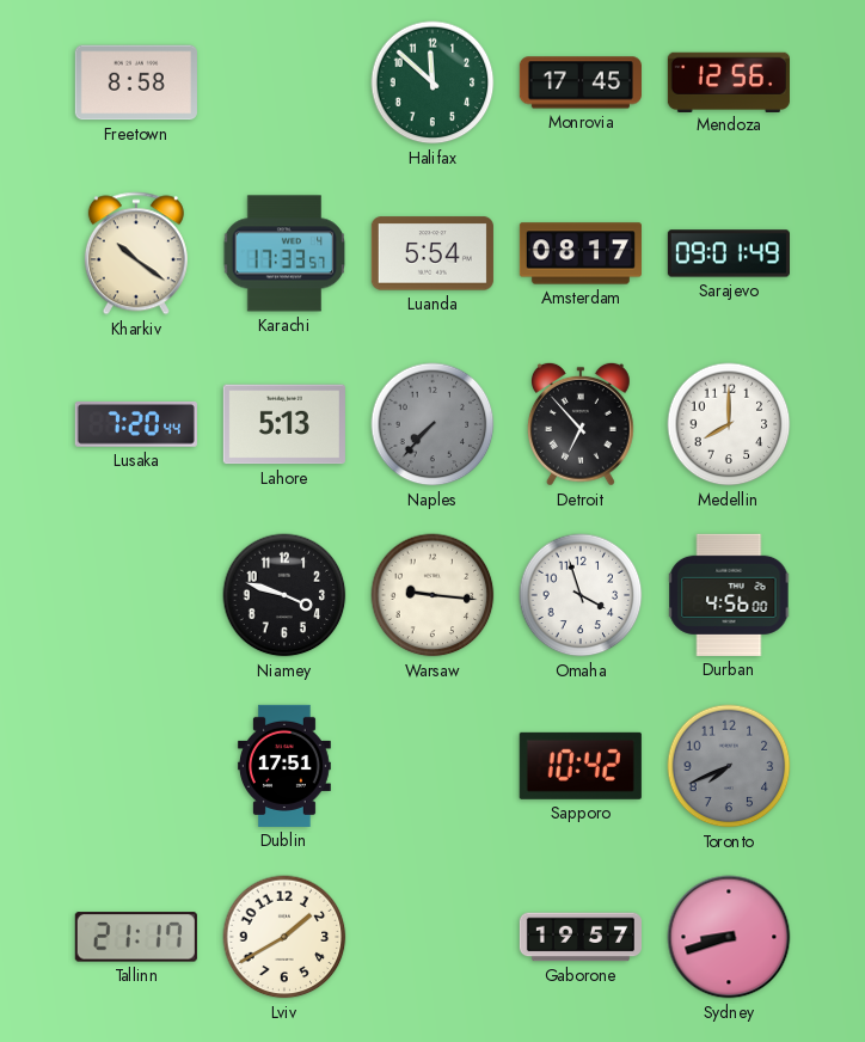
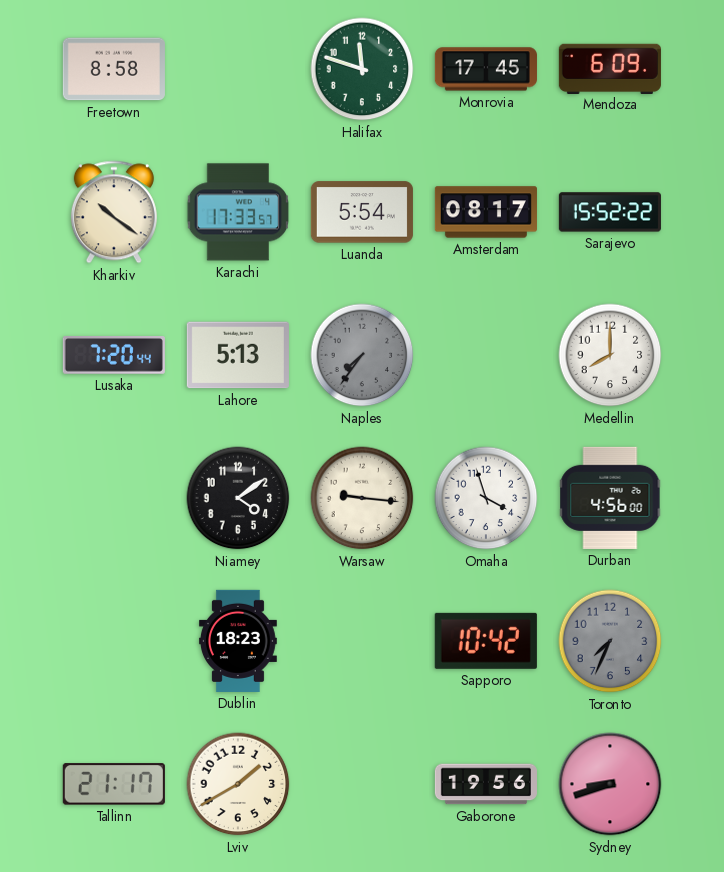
Halifax: 11:52 -> 11:48
Mendoza: 12:56 -> 6:09
Sarajevo: 09:01 -> 15:52
Naples: 7:37 -> 7:36
Detroit: 6:53 -> none
Niamey: 3:48 -> 4:09
Dublin: 17:51 -> 18:23
Toronto: 7:41 -> 7:34
Gaborone: 19:57 -> 19:56
